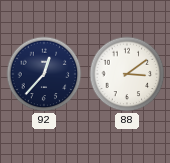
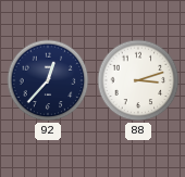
88: 3:09 -> 3:12
